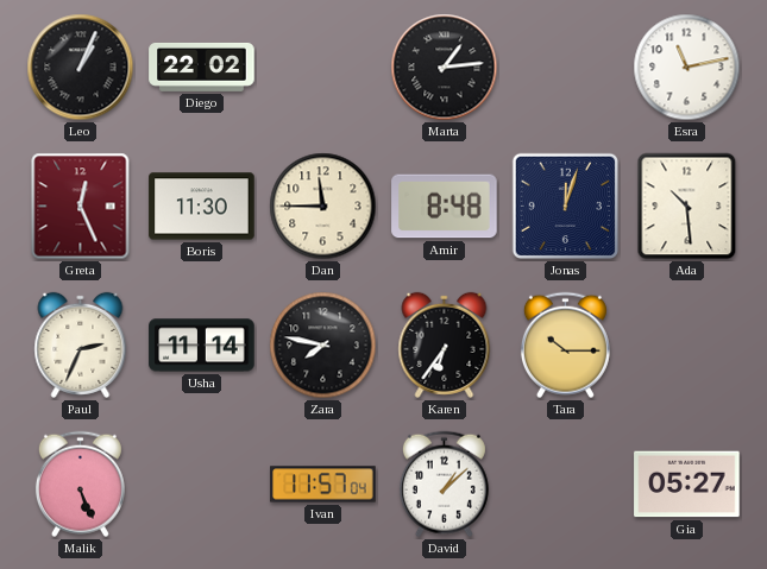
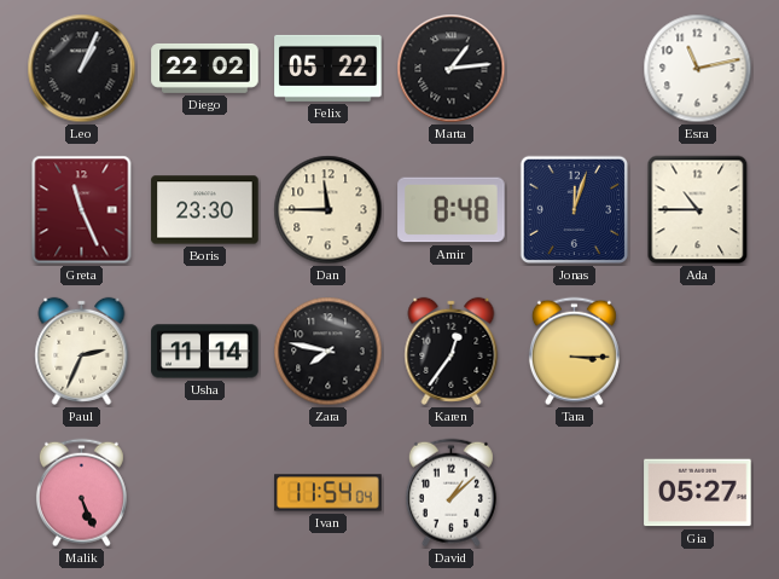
Felix: none -> 05:22
Greta: 12:26 -> 11:26
Boris: 11:30 -> 23:30
Ada: 10:29 -> 10:45
Karen: 6:36 -> 12:36
Tara: 10:15 -> 3:15
Ivan: 11:57 -> 11:54
